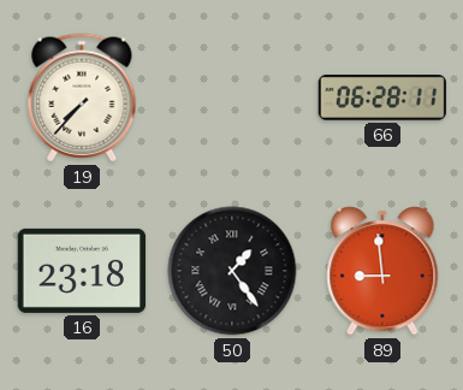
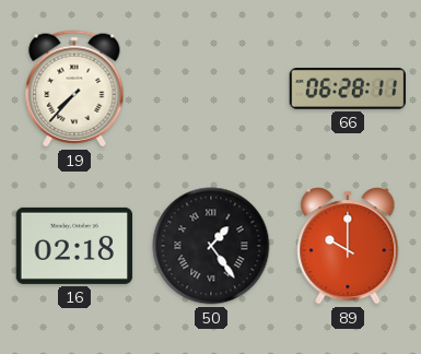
16: 23:18 -> 02:18
89: 8:59 -> 10:00
